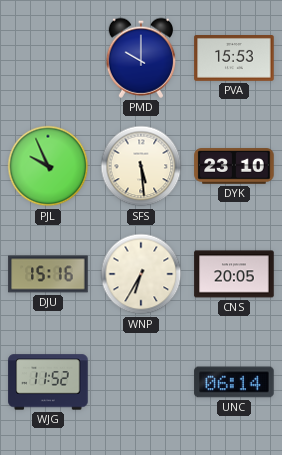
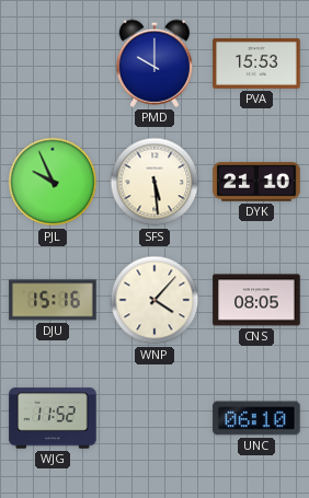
DYK: 23:10 -> 21:10
WNP: 6:35 -> 4:07
CNS: 20:05 -> 08:05
UNC: 06:14 -> 06:10
